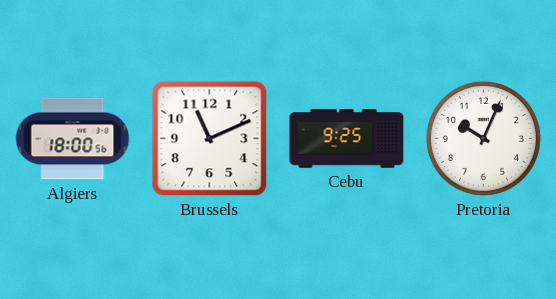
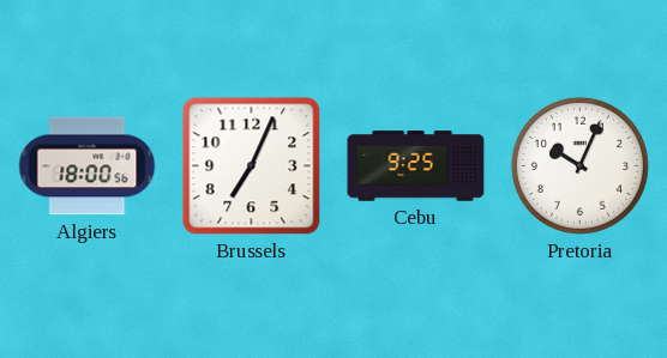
Brussels: 11:11 -> 7:04
